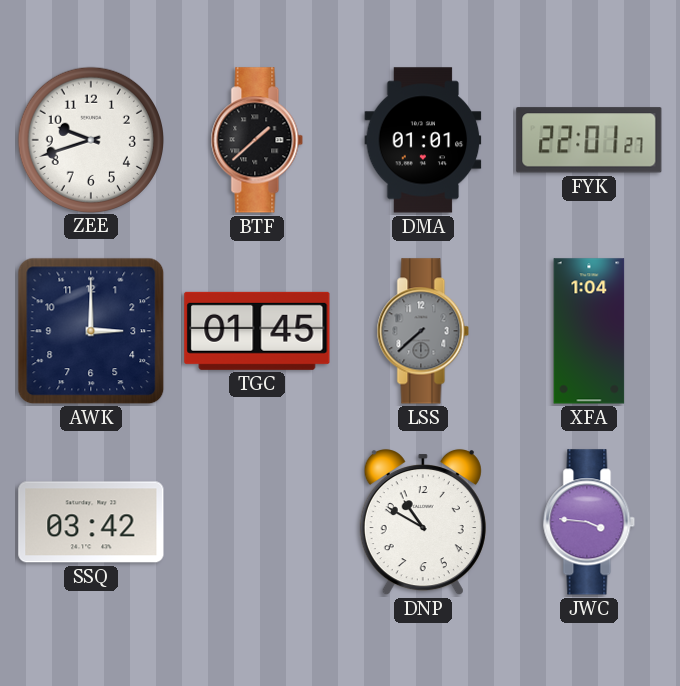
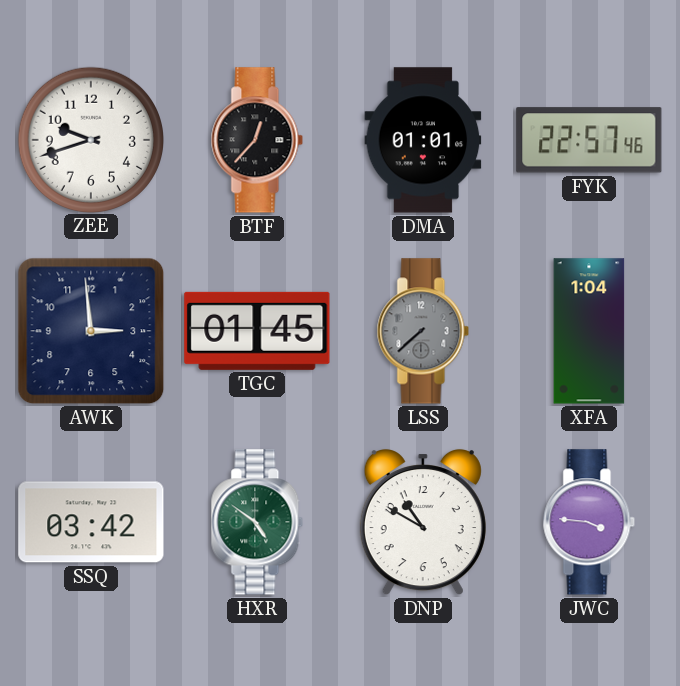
BTF: 1:38 -> 12:37
FYK: 22:01 -> 22:57
AWK: 3:00 -> 2:59
HXR: none -> 4:51
